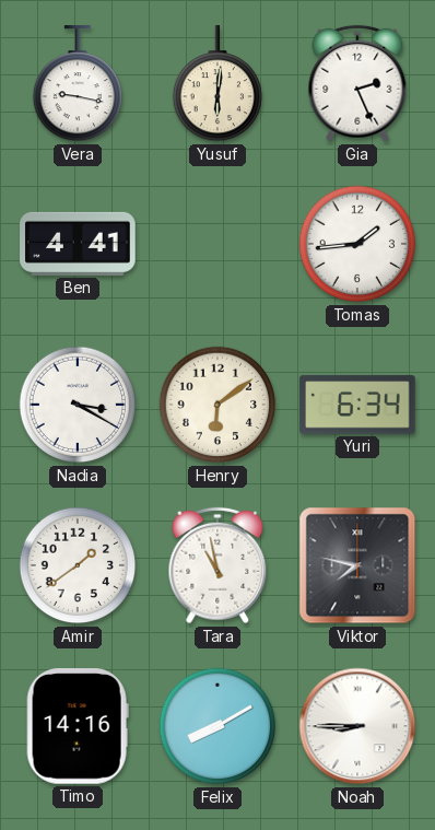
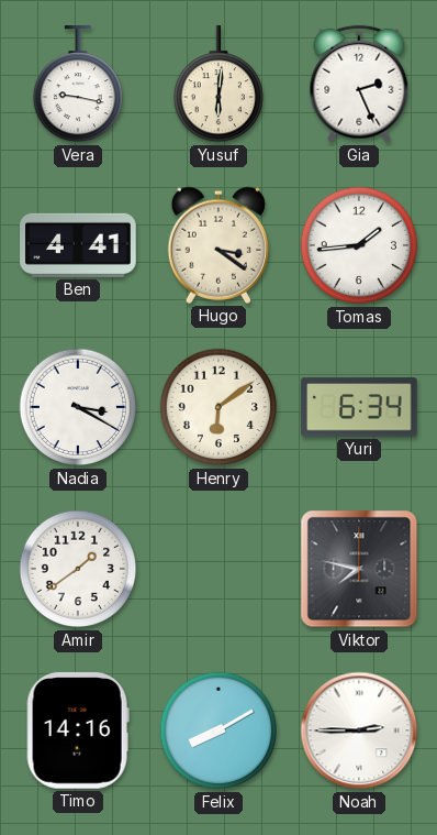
Hugo: none -> 3:21
Tara: 10:58 -> none
Noah: 8:45 -> 2:45
